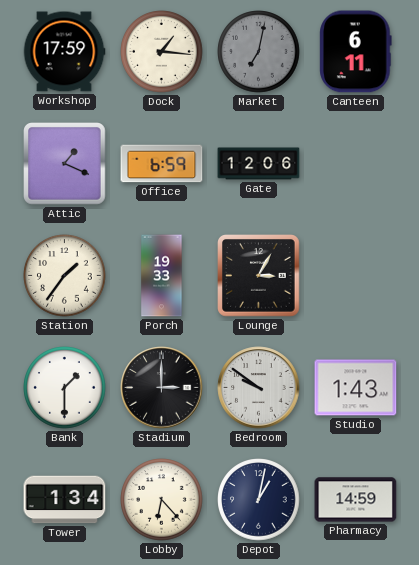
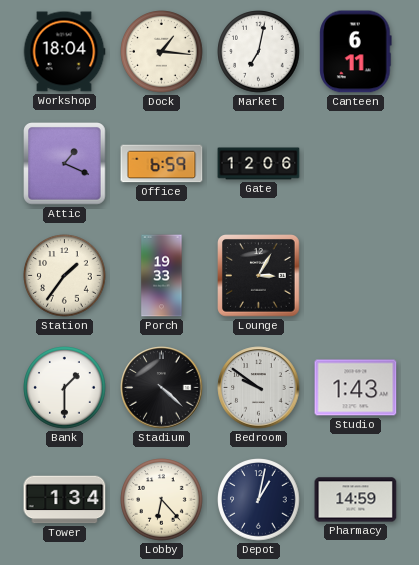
Workshop: 17:59 -> 18:04
Market dial: grey -> white
Stadium: 3:00 -> 4:22
